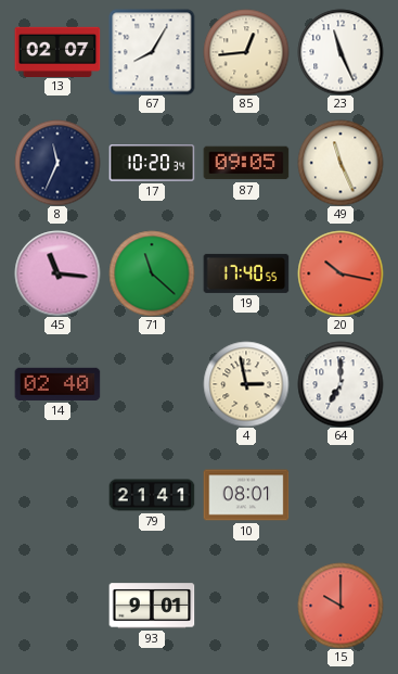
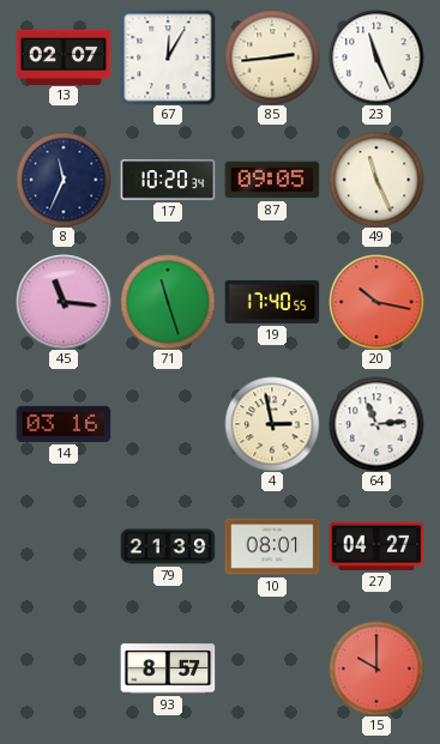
67: 8:05 -> 12:05
85: 12:44 -> 2:44
71: 11:22 -> 11:27
14: 02:40 -> 03:16
64: 7:00 -> 11:14
79: 21:41 -> 21:39
27: none -> 04:27
93: 9:01 -> 8:57
